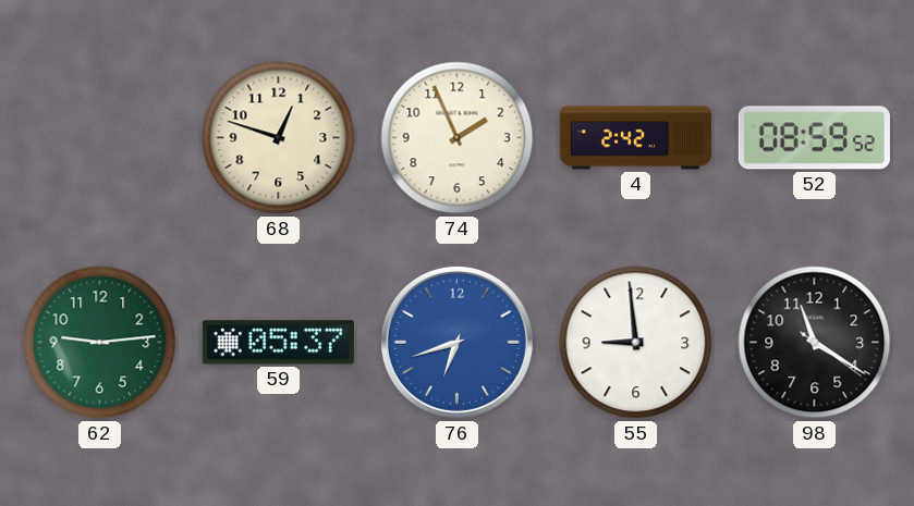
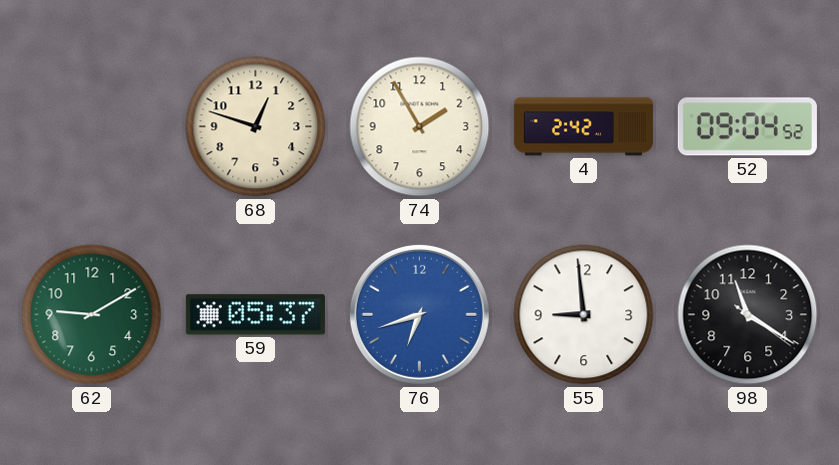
74: 1:56 -> 1:55
52: 08:59 -> 09:04
62: 9:14 -> 9:10
